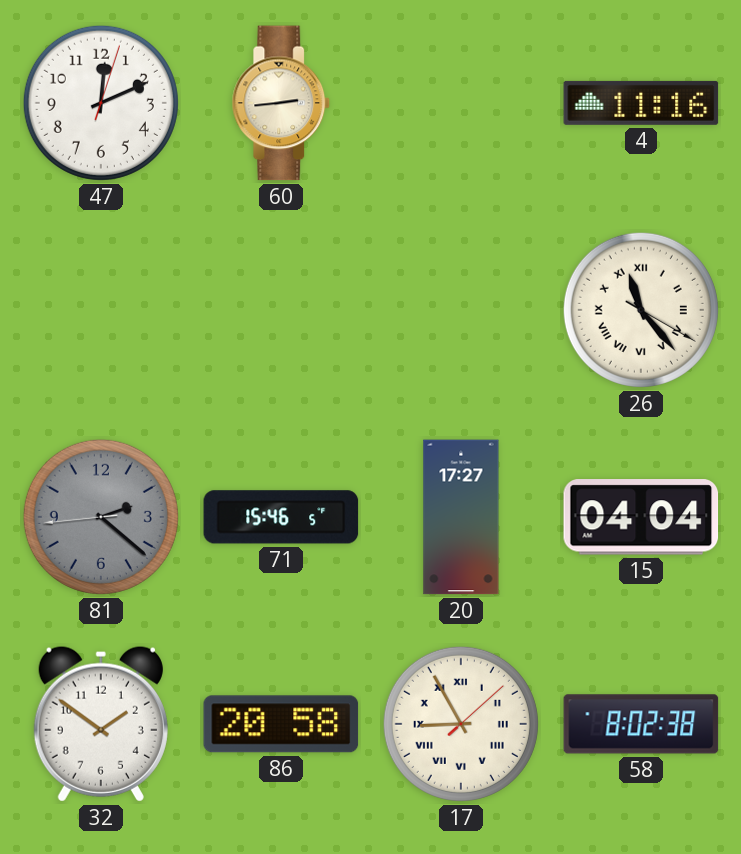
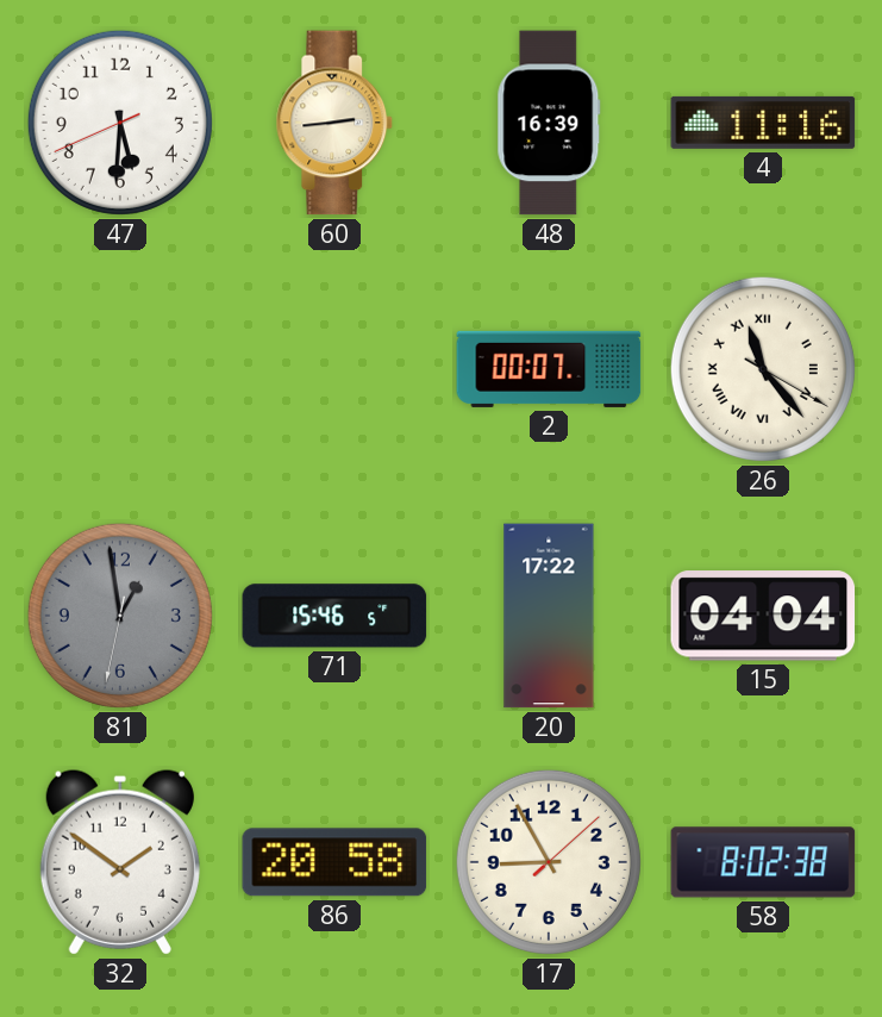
47: 12:11 -> 5:30
48: none -> 16:39
2: none -> 00:07
81: 2:21 -> 12:58
20: 17:27 -> 17:22
17 numerals: Roman -> Arabic
